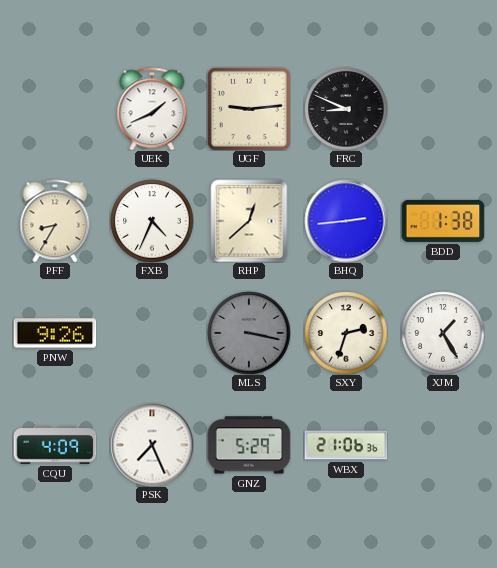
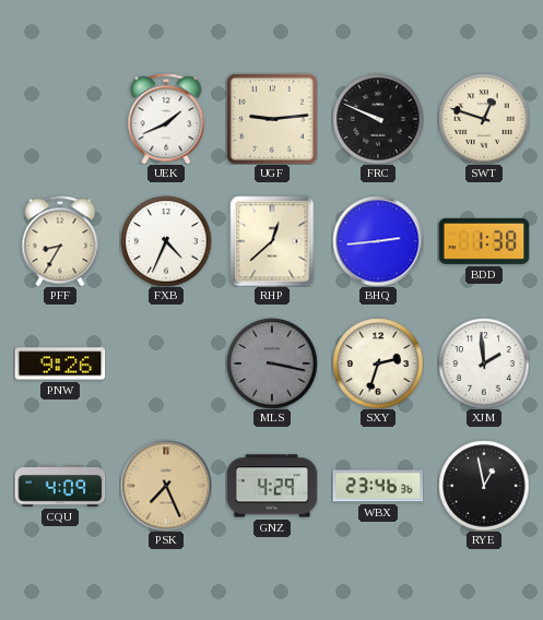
FRC: 8:49 -> 9:49
SWT: none -> 12:48
XJM: 1:25 -> 1:59
PSK dial: white -> champagne
GNZ: 5:29 -> 4:29
WBX: 21:06 -> 23:46
RYE: none -> 12:58
